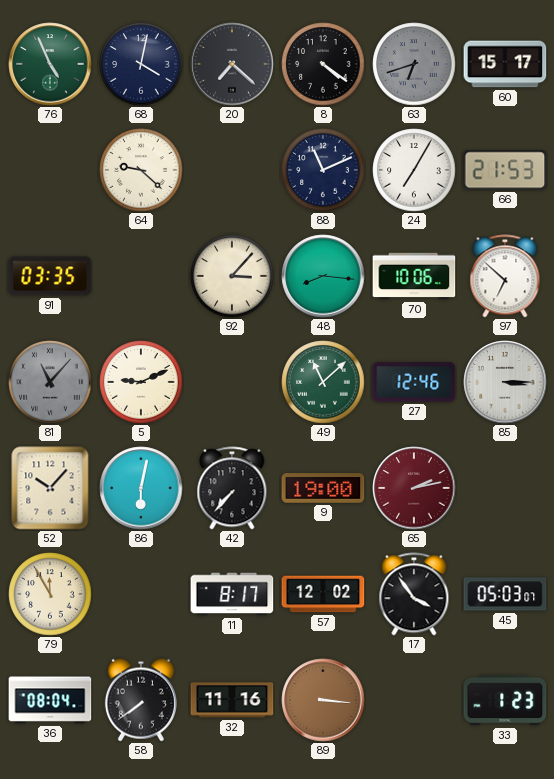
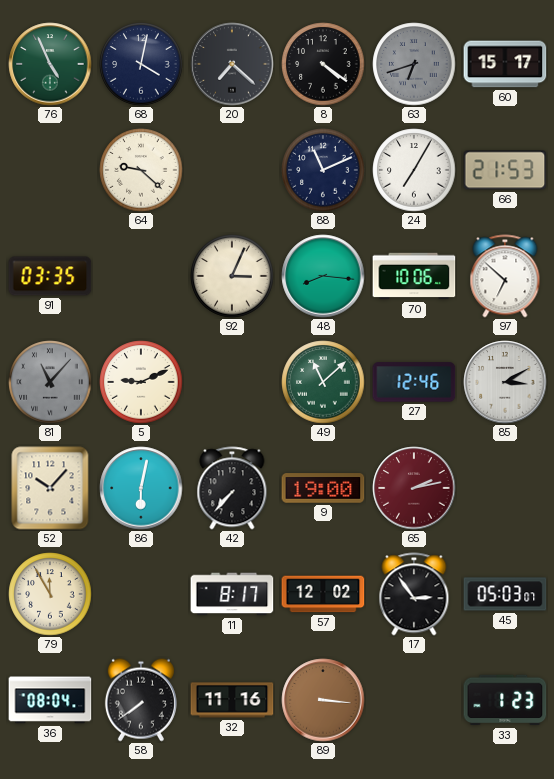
92: 3:07 -> 3:04
85: 3:15 -> 3:10
17: 3:54 -> 2:54
